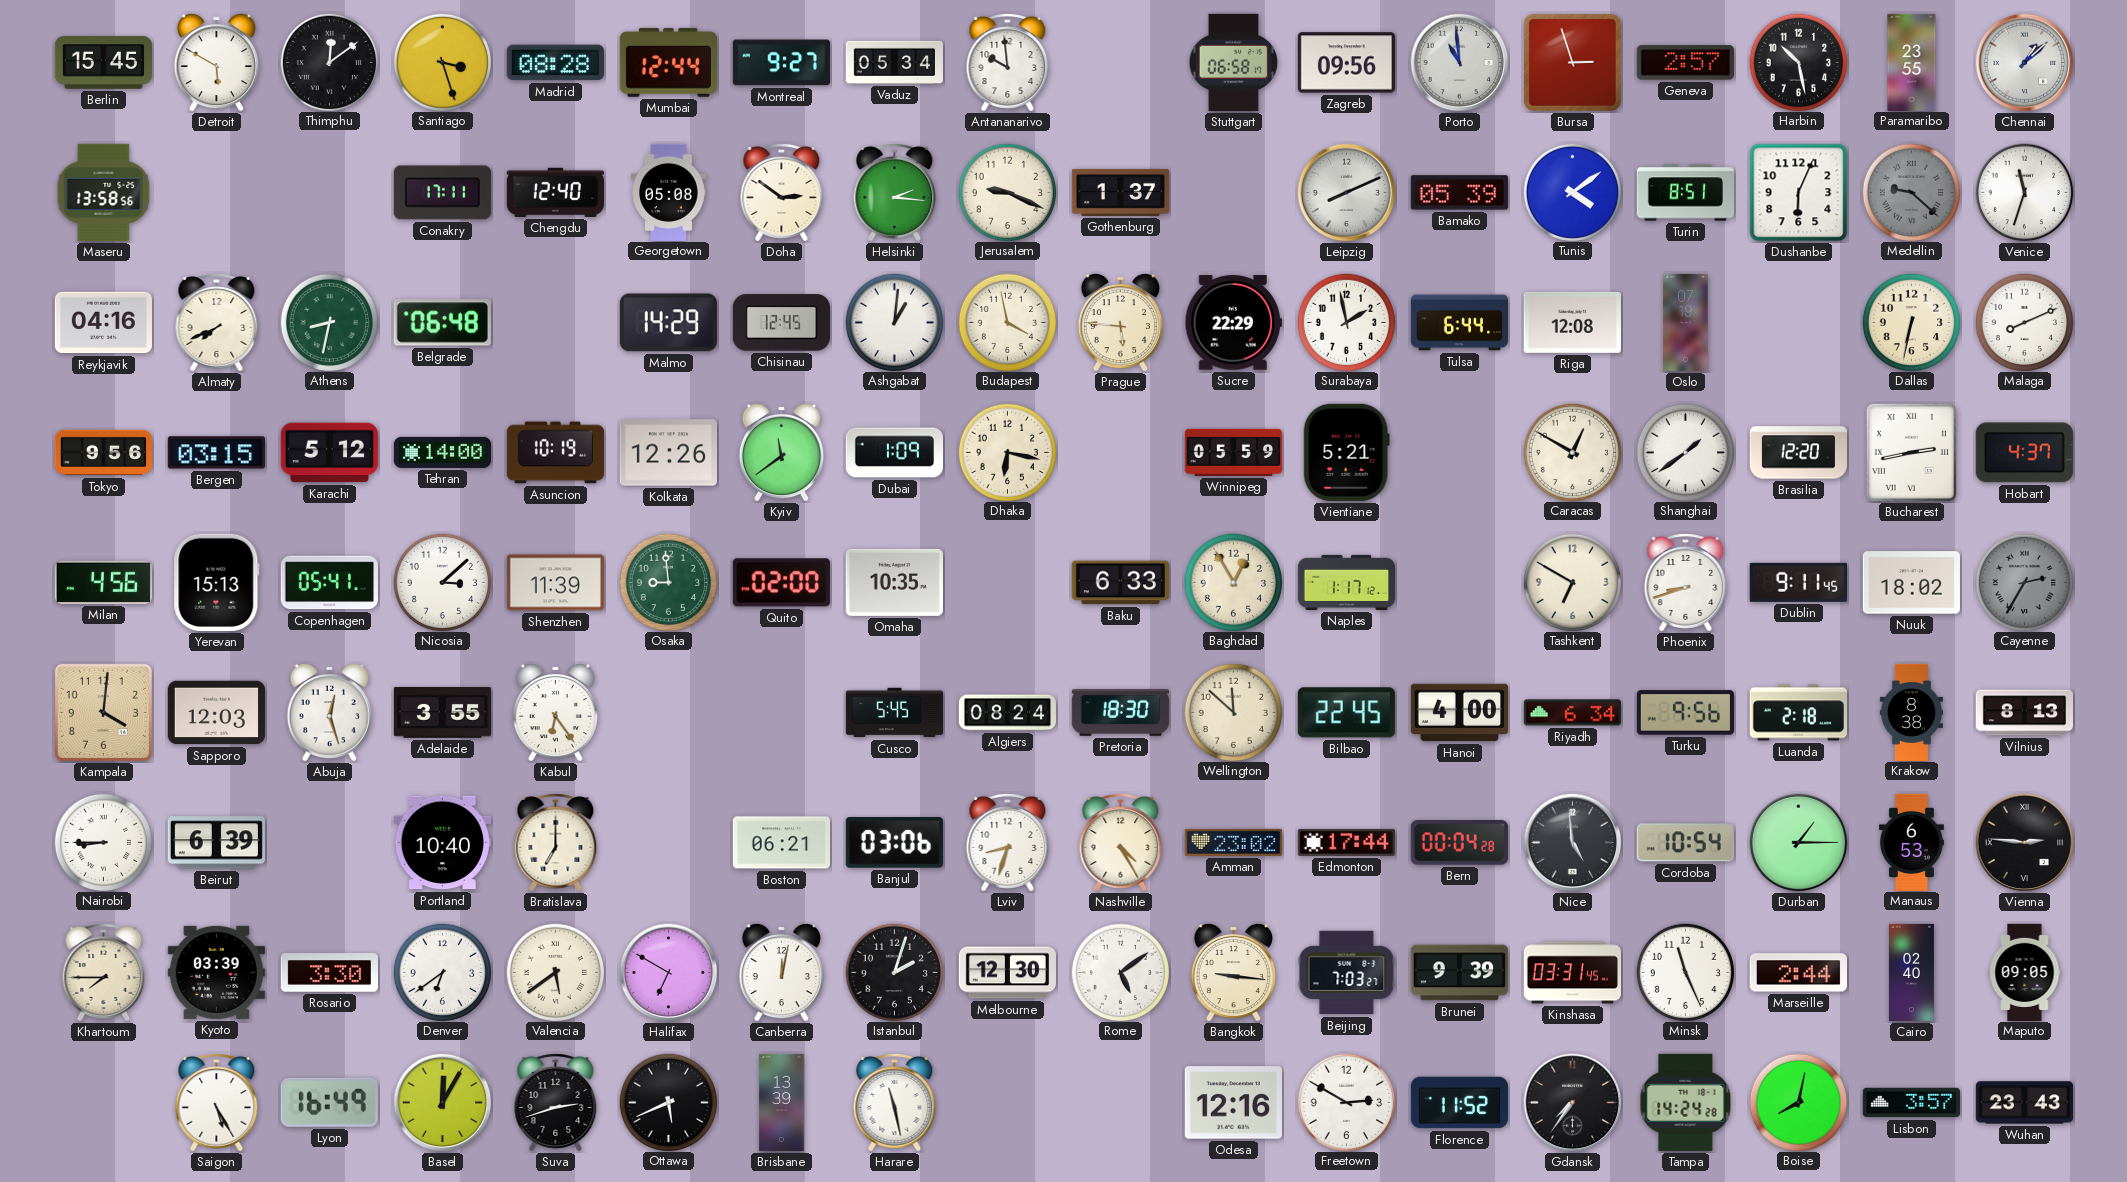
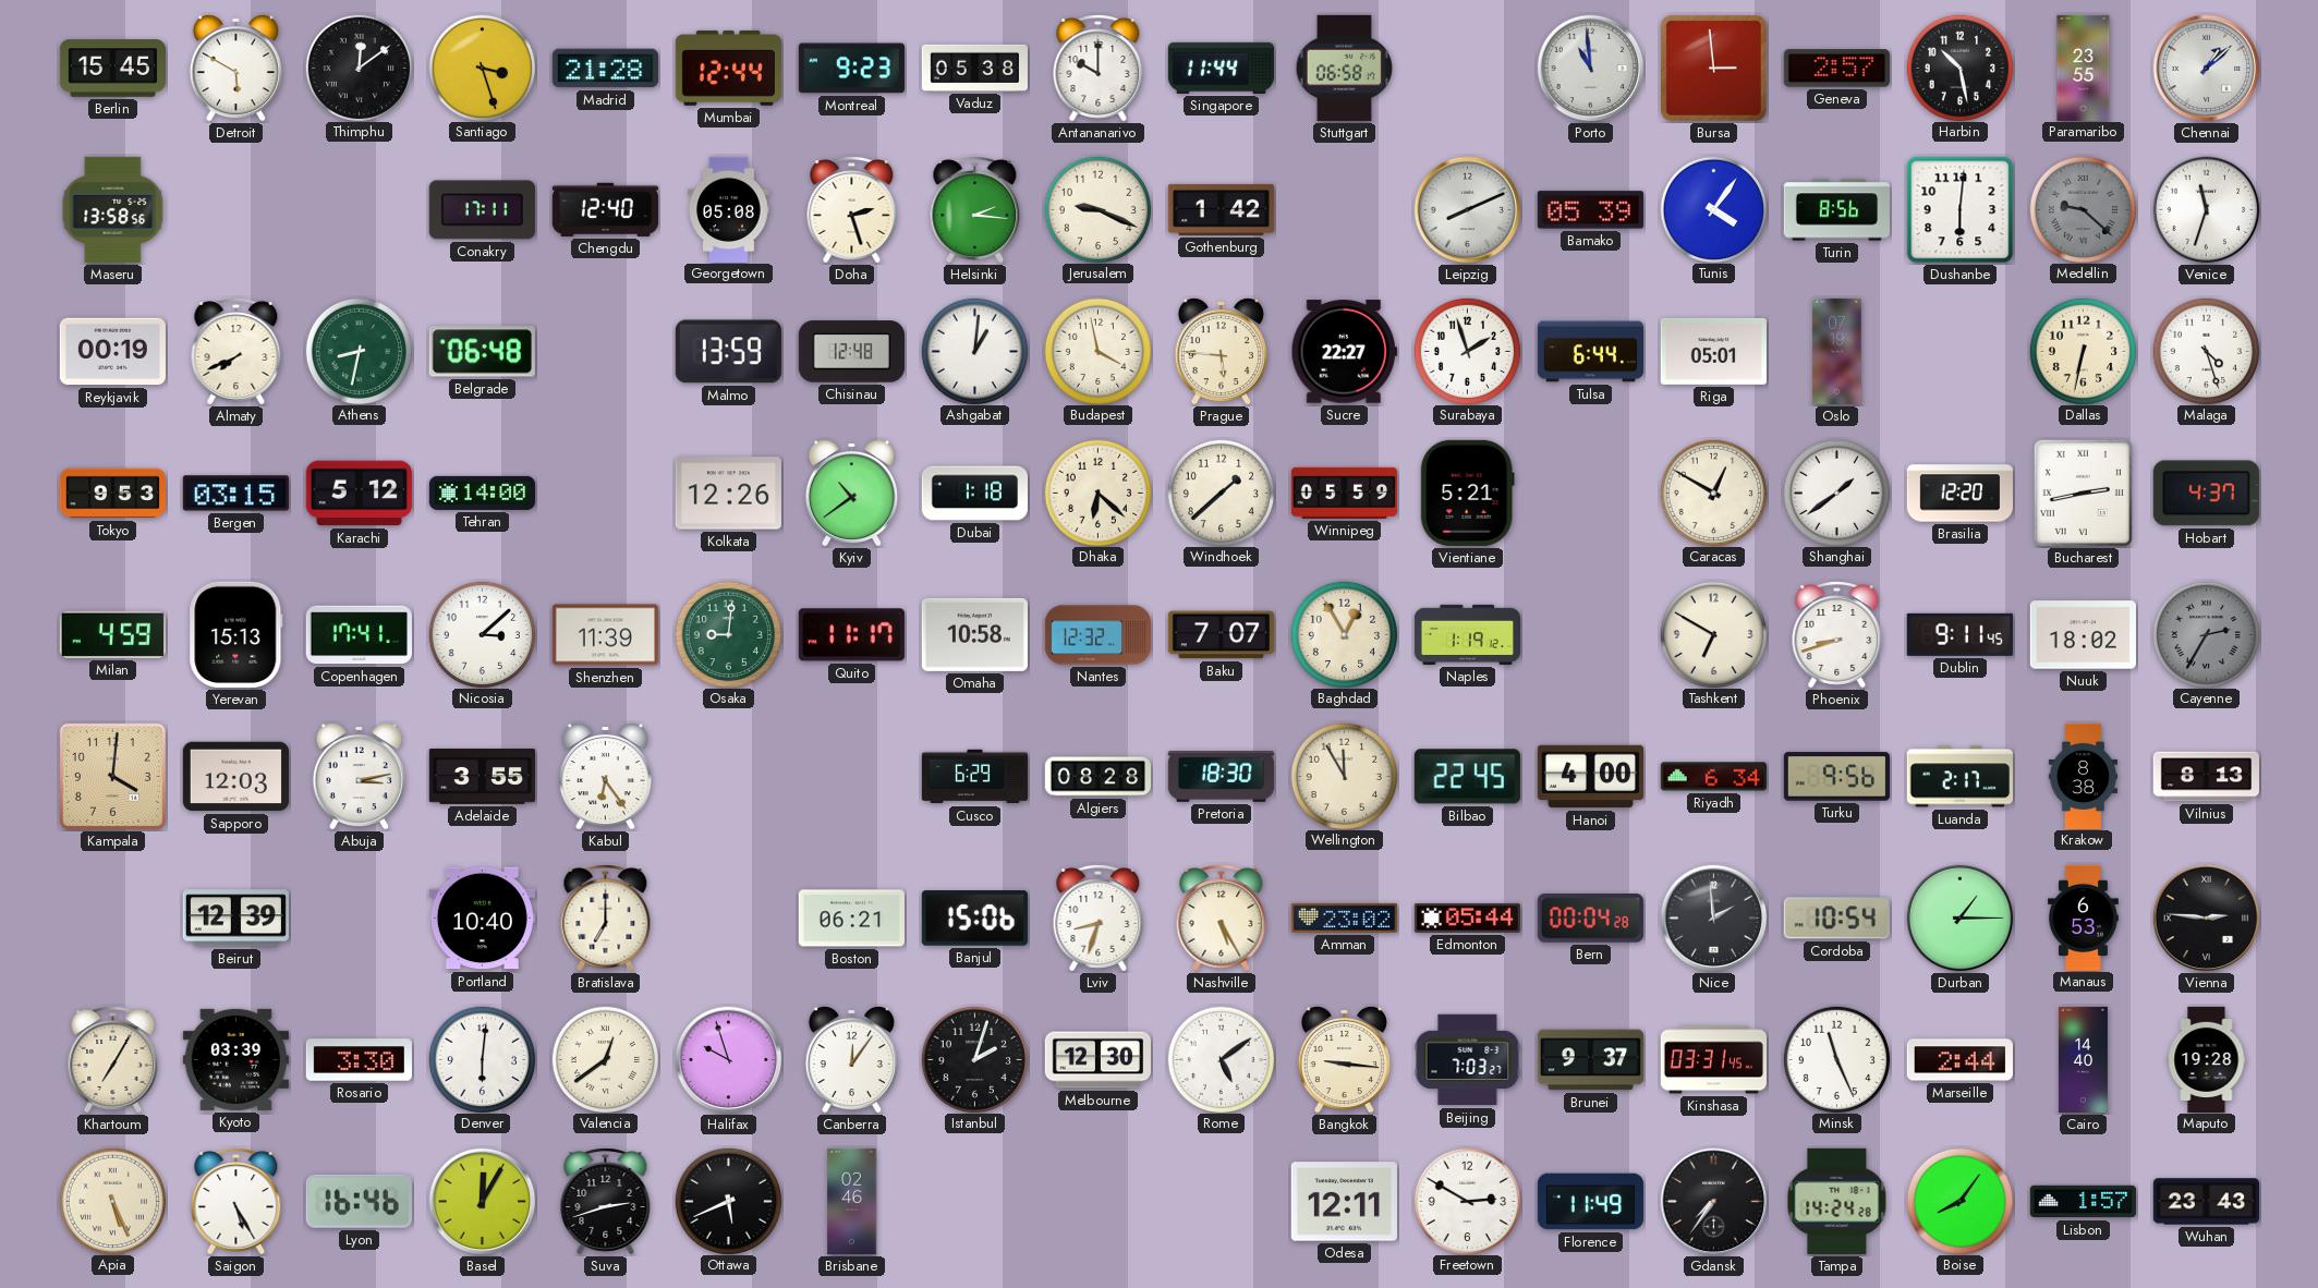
Madrid: 08:28 -> 21:28
Montreal: 9:27 -> 9:23
Vaduz: 05:34 -> 05:38
Antananarivo: 9:59 -> 10:00
Singapore: none -> 11:44
Zagreb: 09:56 -> none
Bursa: 2:57 -> 2:59
Doha: 2:51 -> 2:27
Gothenburg: 1:37 -> 1:42
Tunis: 4:09 -> 4:06
Turin: 8:51 -> 8:56
Dushanbe: 6:04 -> 6:01
Reykjavik: 04:16 -> 00:19
Malmo: 14:29 -> 13:59
Chisinau: 12:45 -> 12:48
Sucre: 22:29 -> 22:27
Surabaya: 1:58 -> 1:57
Riga: 12:08 -> 05:01
Malaga: 8:11 -> 4:27
Tokyo: 9:56 -> 9:53
Asuncion: 10:19 -> none
Kyiv: 11:39 -> 10:39
Dubai: 1:09 -> 1:18
Dhaka: 6:17 -> 6:22
Windhoek: none -> 1:38
Milan: 4:56 -> 4:59
Copenhagen: 05:41 -> 17:41
Osaka: 8:59 -> 9:01
Quito: 02:00 -> 11:17
Omaha: 10:35 -> 10:58
Nantes: none -> 12:32
Baku: 6:33 -> 7:07
Naples: 1:17 -> 1:19
Abuja: 12:27 -> 3:13
Cusco: 5:45 -> 6:29
Algiers: 08:24 -> 08:28
Wellington: 11:52 -> 11:55
Luanda: 2:18 -> 2:17
Nairobi: 8:45 -> none
Beirut: 6:39 -> 12:39
Banjul: 03:06 -> 15:06
Nashville: 4:25 -> 5:25
Edmonton: 17:44 -> 05:44
Nice: 4:59 -> 1:59
Khartoum: 7:45 -> 7:05
Denver: 6:39 -> 6:01
Valencia: 5:39 -> 12:39
Halifax: 6:50 -> 9:57
Canberra: 12:02 -> 12:06
Brunei: 9:39 -> 9:37
Cairo: 02:40 -> 14:40
Maputo: 09:05 -> 19:28
Apia: none -> 5:26
Lyon: 16:49 -> 16:46
Brisbane: 13:39 -> 02:46
Harare: 11:28 -> none
Odesa: 12:16 -> 12:11
Florence: 11:52 -> 11:49
Boise: 8:02 -> 8:06
Lisbon: 3:57 -> 1:57
